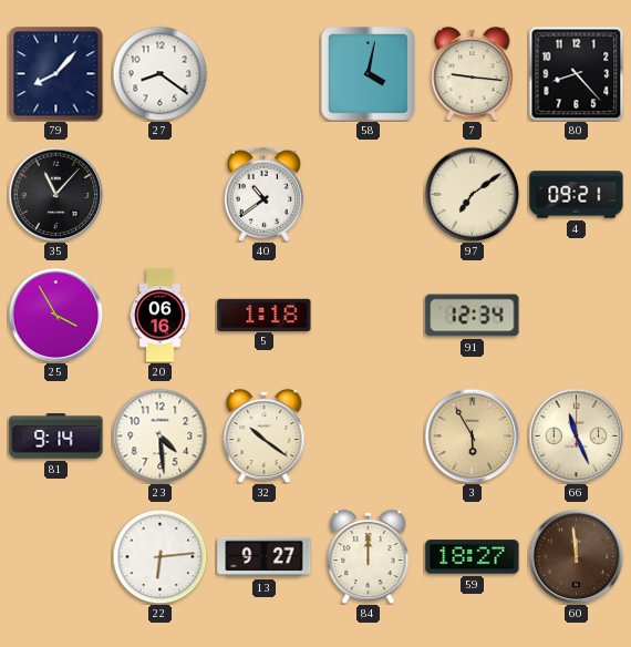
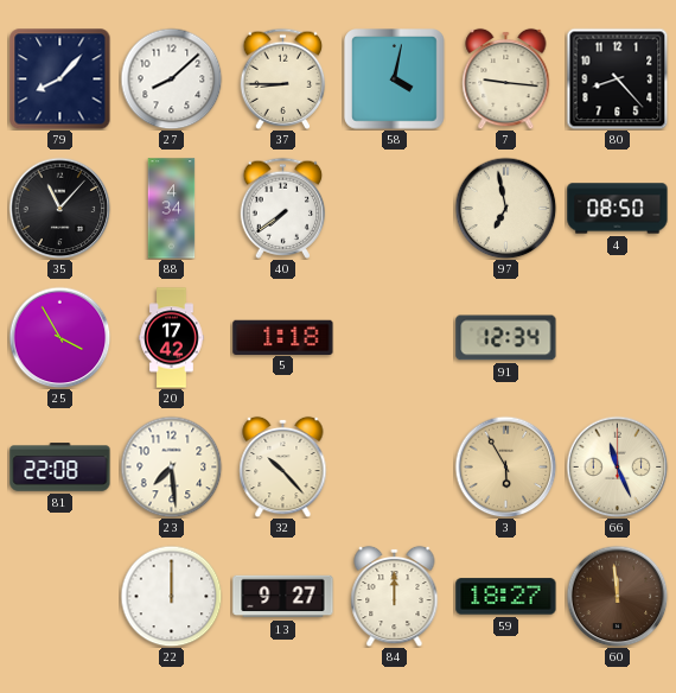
27: 8:21 -> 8:08
37: none -> 8:45
88: none -> 4:34
40: 10:39 -> 7:39
97: 7:09 -> 6:58
4: 09:21 -> 08:50
20: 06:16 -> 17:42
81: 9:14 -> 22:08
23: 4:29 -> 7:29
32: 10:21 -> 10:23
22: 6:14 -> 12:00
